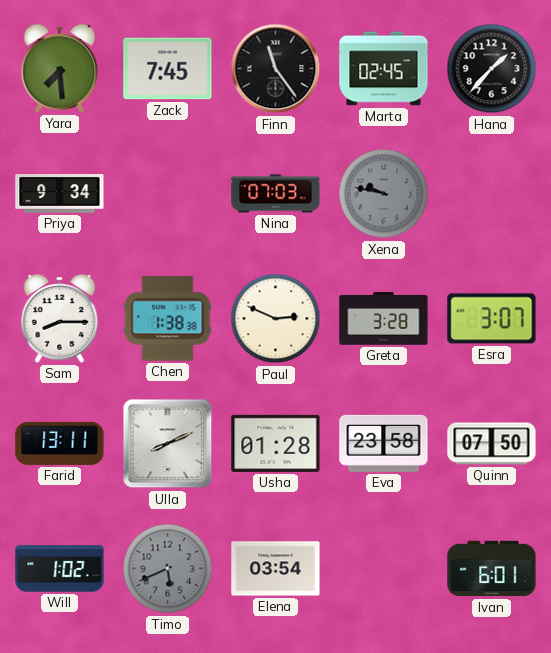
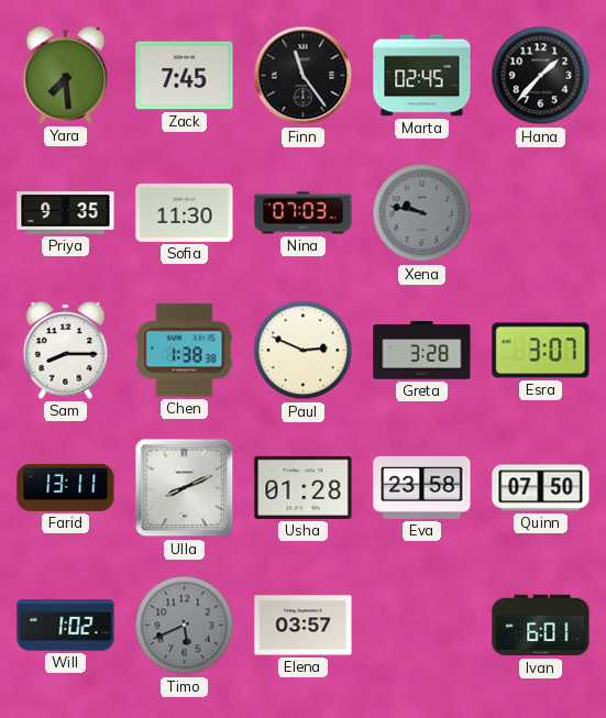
Priya: 9:34 -> 9:35
Sofia: none -> 11:30
Elena: 03:54 -> 03:57
